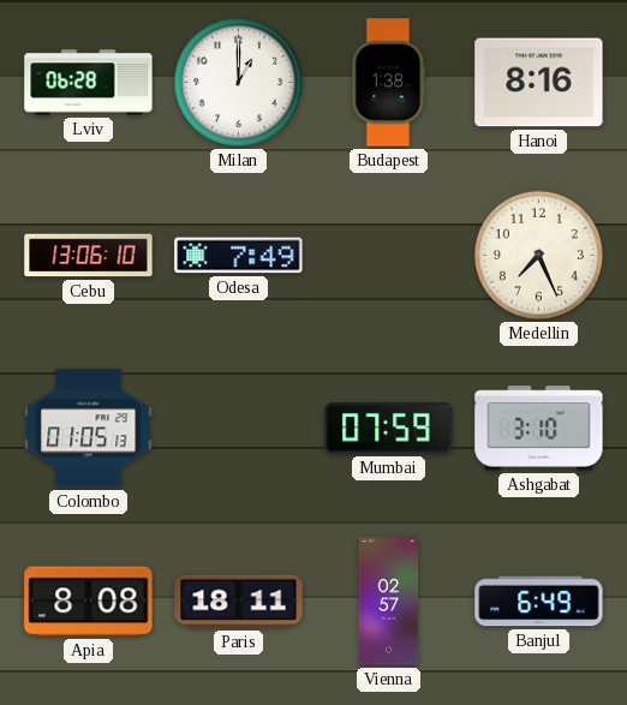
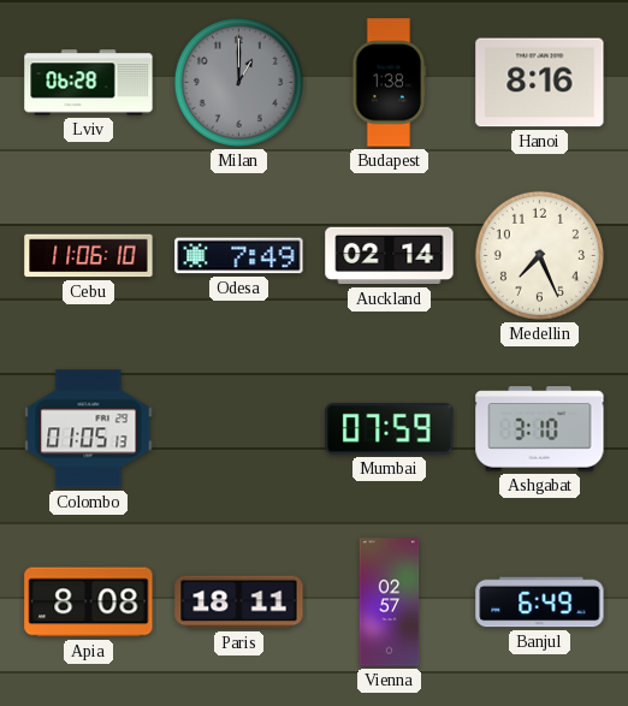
Milan dial: white -> grey
Cebu: 13:06 -> 11:06
Auckland: none -> 02:14
